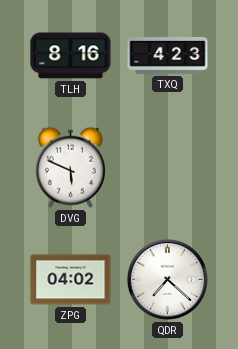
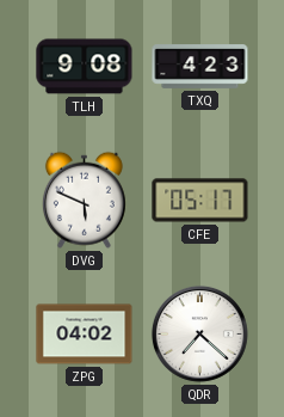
TLH: 8:16 -> 9:08
CFE: none -> 05:17
